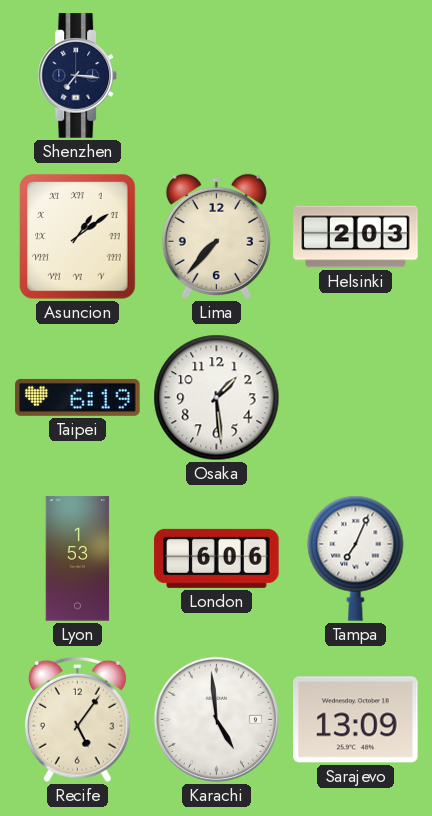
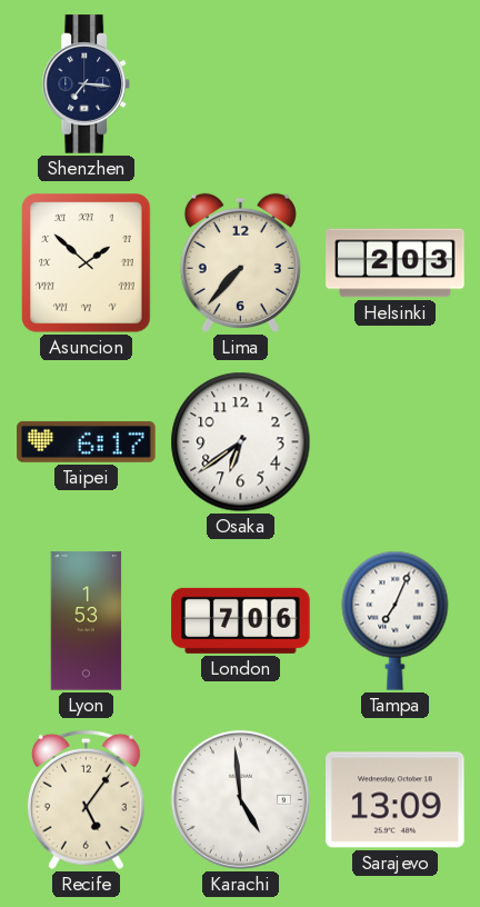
Asuncion: 1:09 -> 1:52
Taipei: 6:19 -> 6:17
Osaka: 1:29 -> 6:39
London: 6:06 -> 7:06
